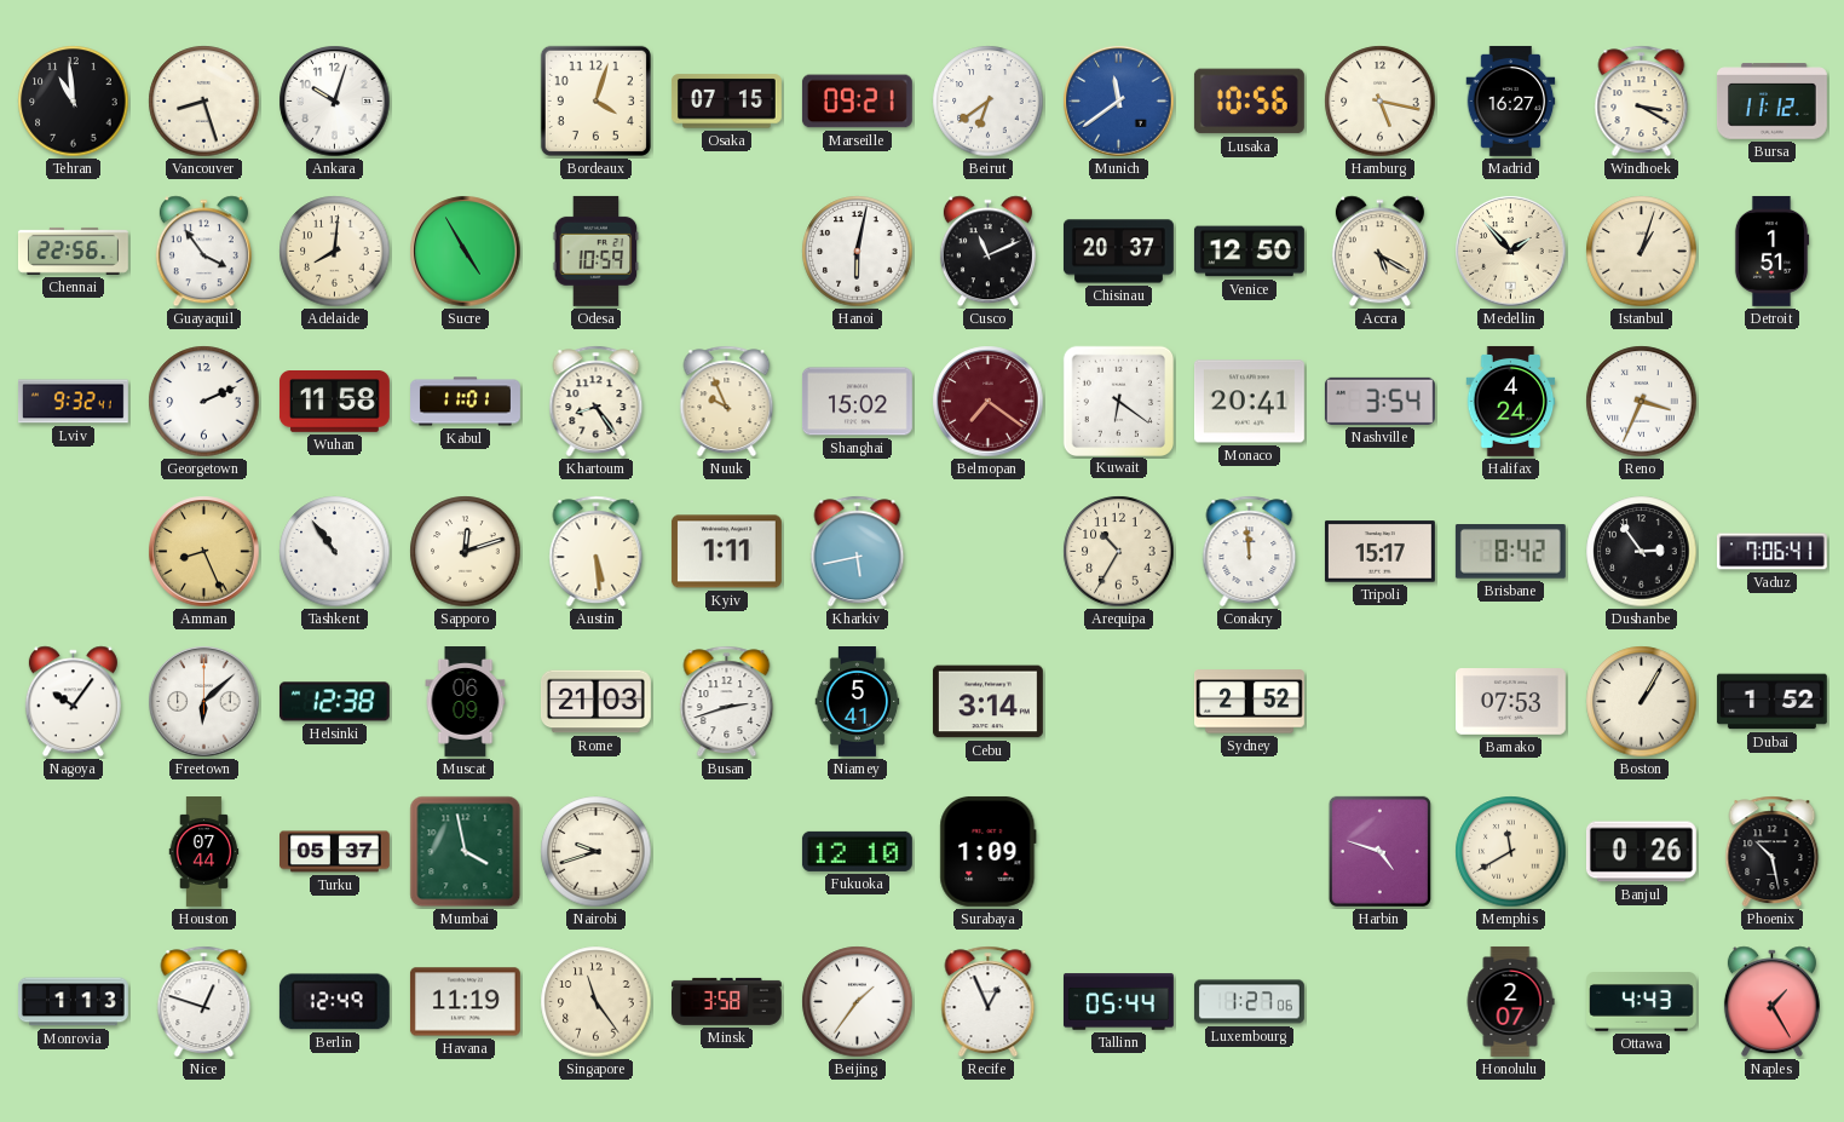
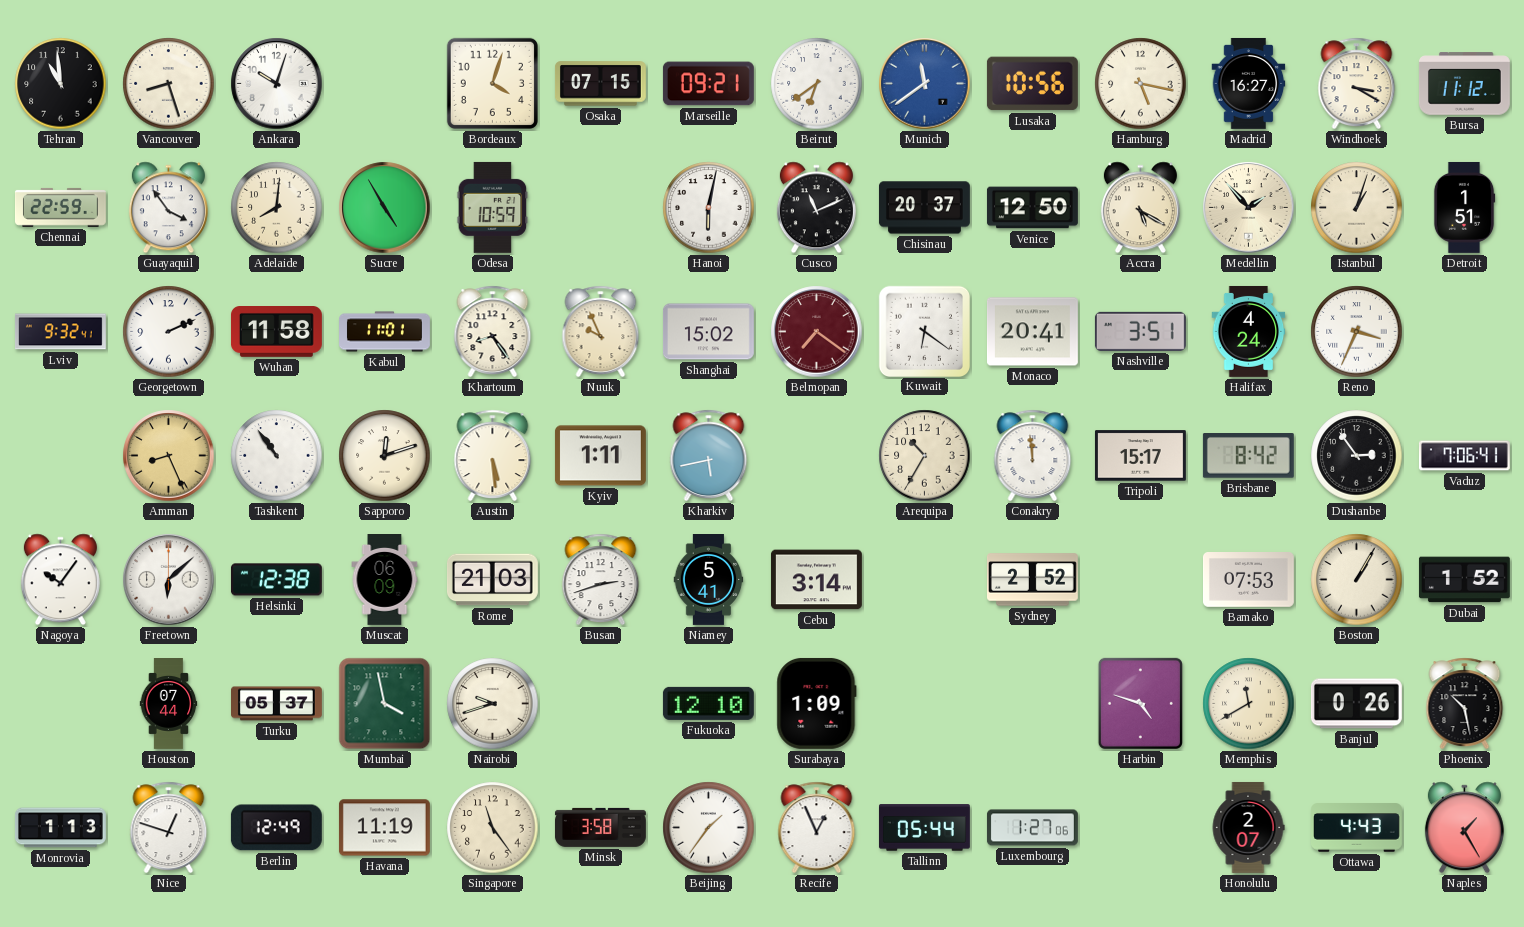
Chennai: 22:56 -> 22:59
Nashville: 3:54 -> 3:51
